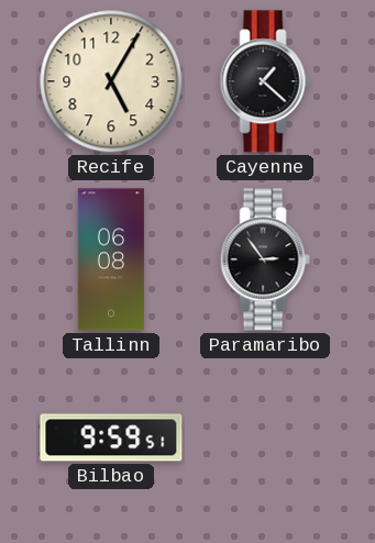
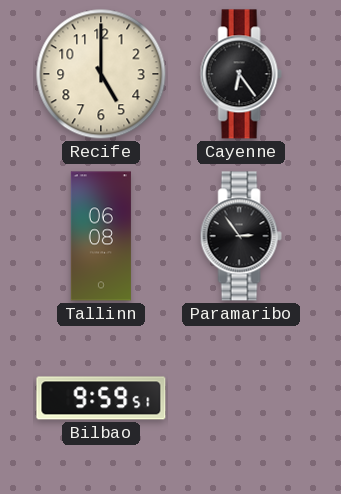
Recife: 5:05 -> 5:00
Cayenne: 1:22 -> 6:24
